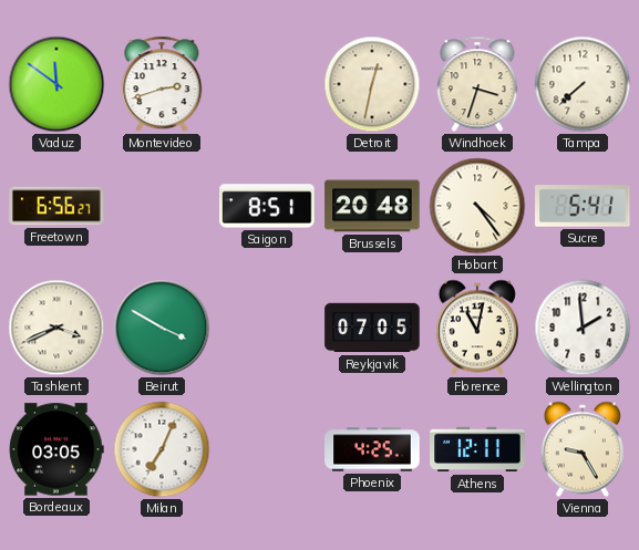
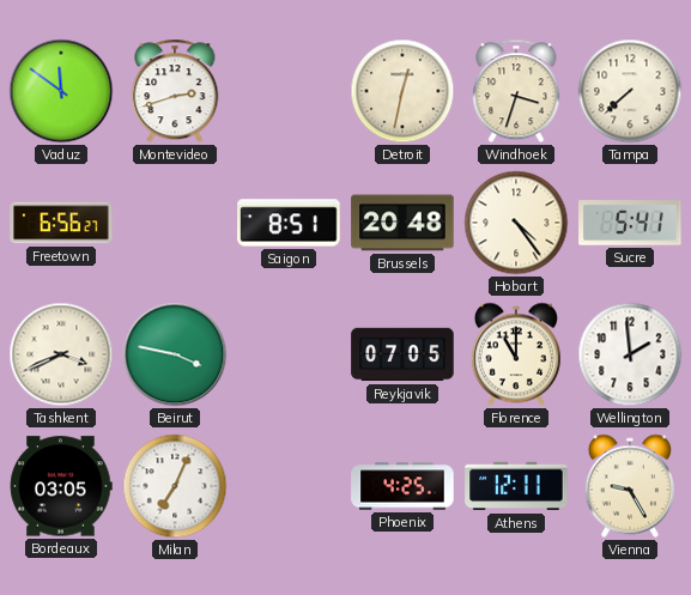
Beirut: 3:50 -> 3:47
Florence: 11:02 -> 11:00
